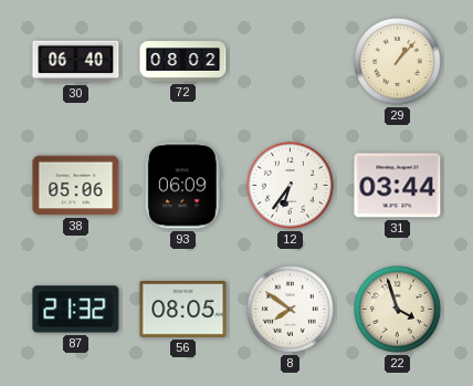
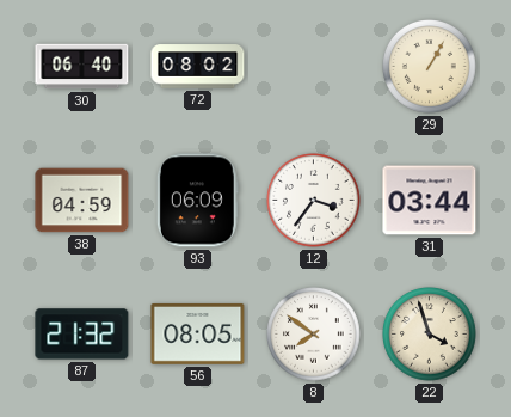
29: 1:07 -> 1:05
38: 05:06 -> 04:59
12: 6:36 -> 3:36
